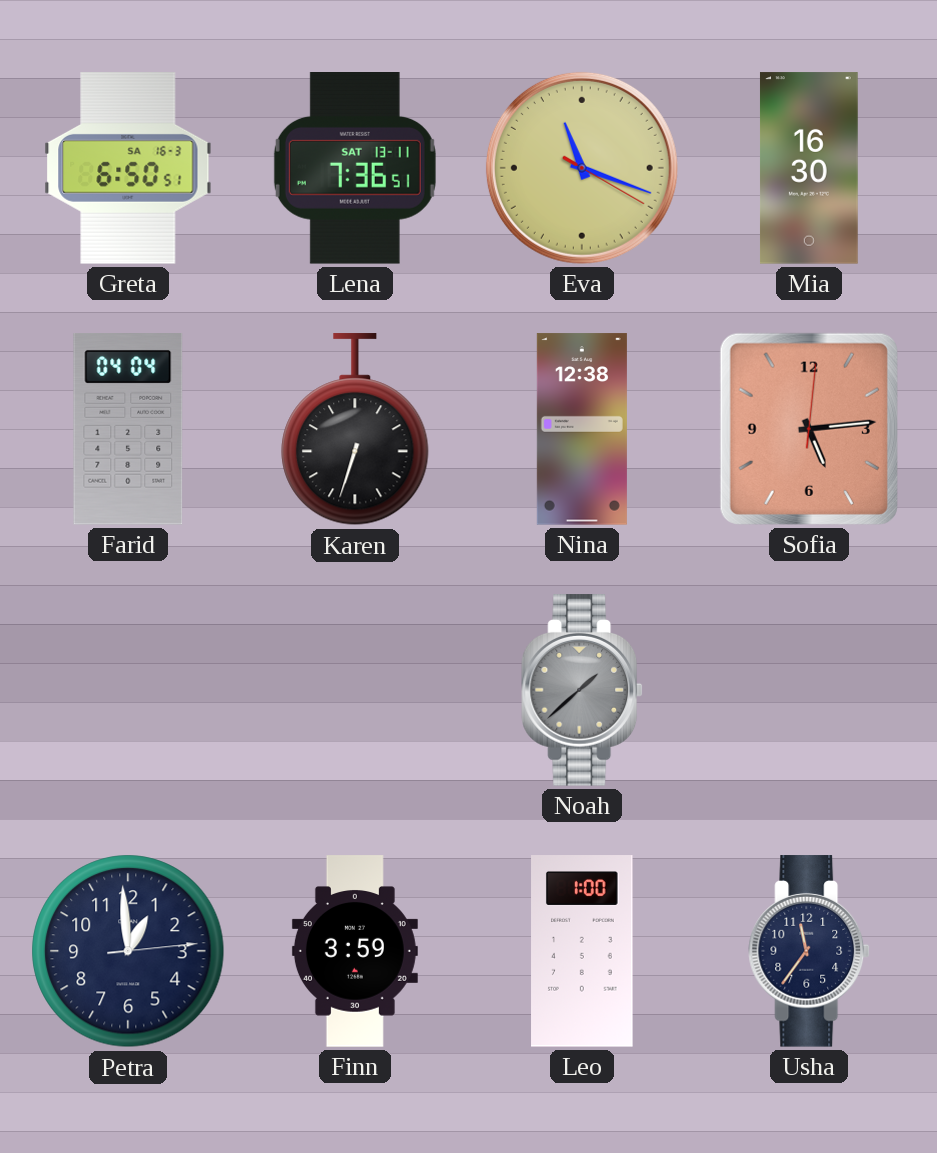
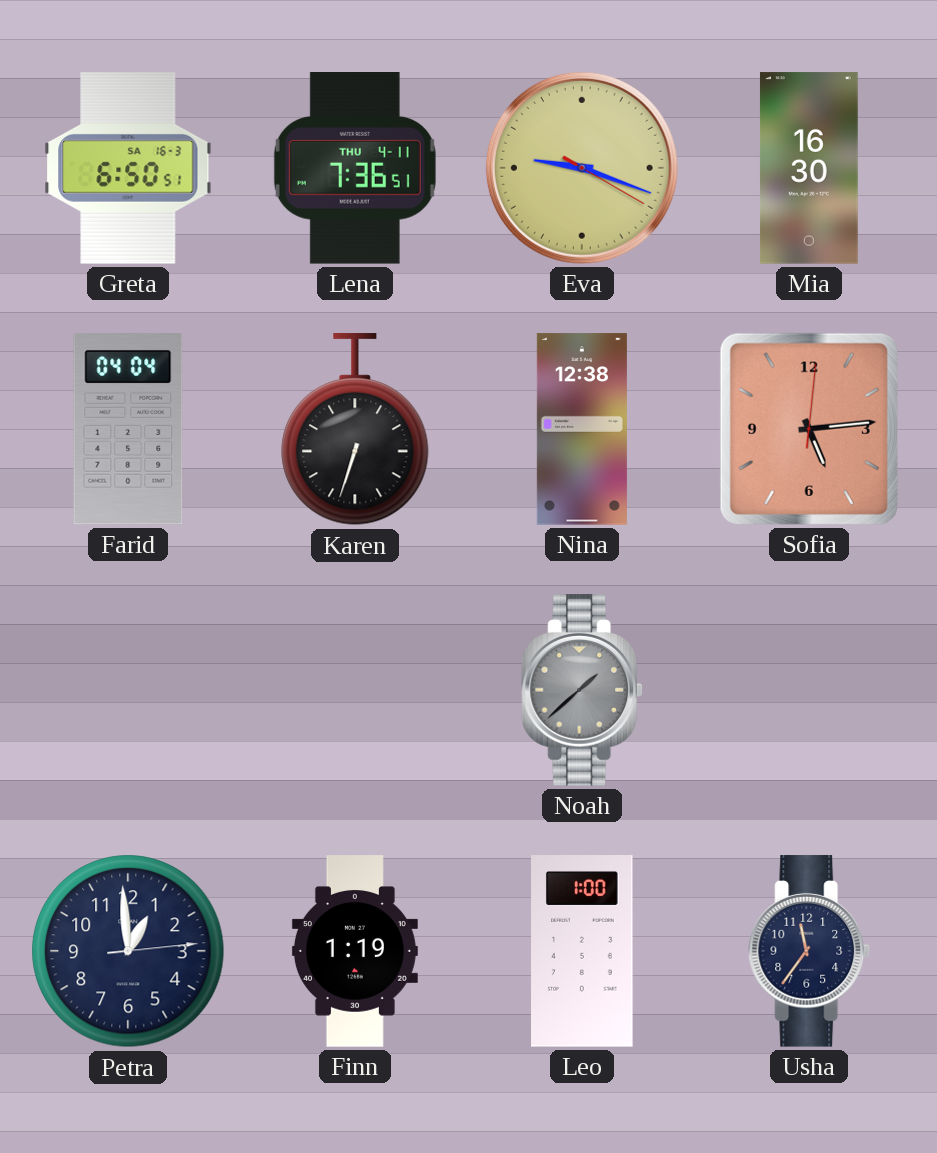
Lena date: SAT 13-11 -> THU 4-11
Eva: 11:18 -> 9:18
Finn: 3:59 -> 1:19
